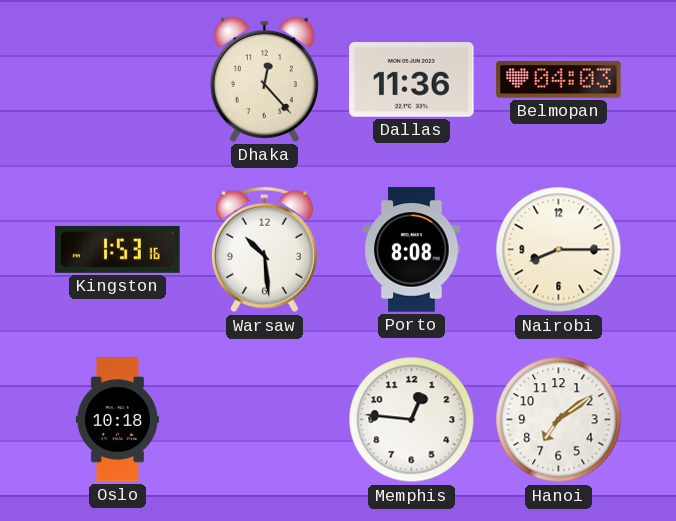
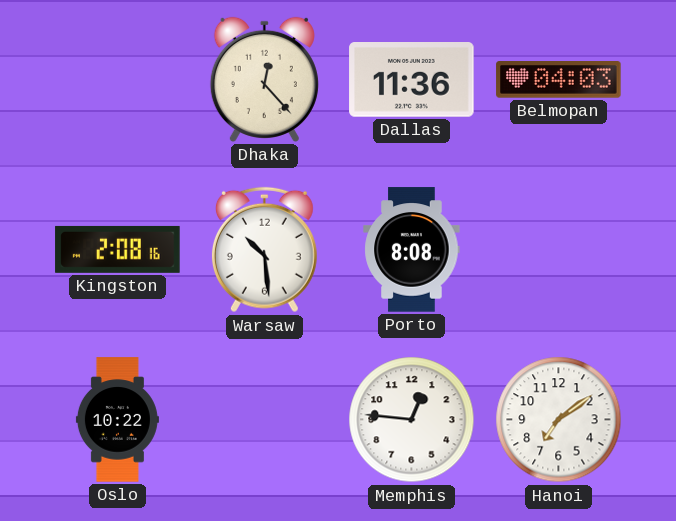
Kingston: 1:53 -> 2:08
Nairobi: 8:15 -> none
Oslo: 10:18 -> 10:22
